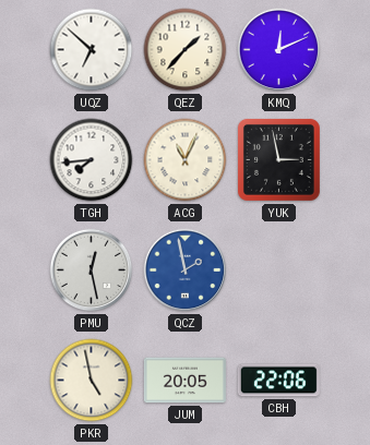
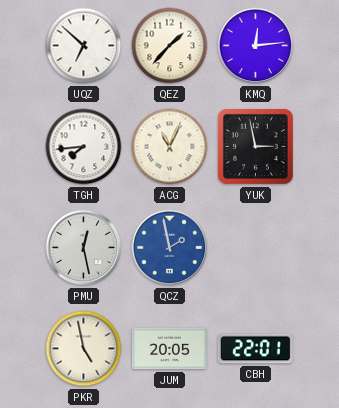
KMQ: 12:11 -> 12:14
CBH: 22:06 -> 22:01
